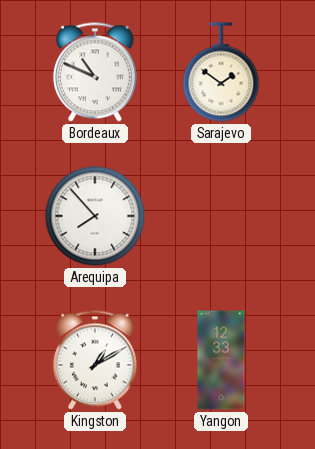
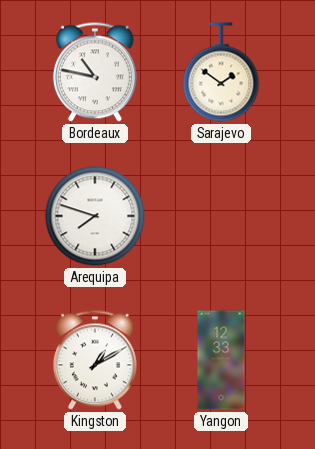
Bordeaux: 10:49 -> 10:47
Arequipa: 7:53 -> 7:48
